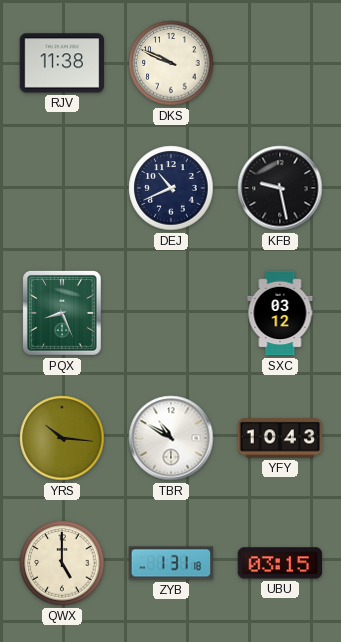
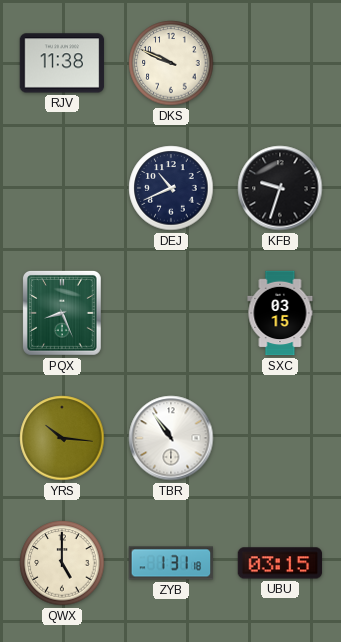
KFB: 9:28 -> 9:33
SXC: 03:12 -> 03:15
TBR: 10:50 -> 10:54
YFY: 10:43 -> none
